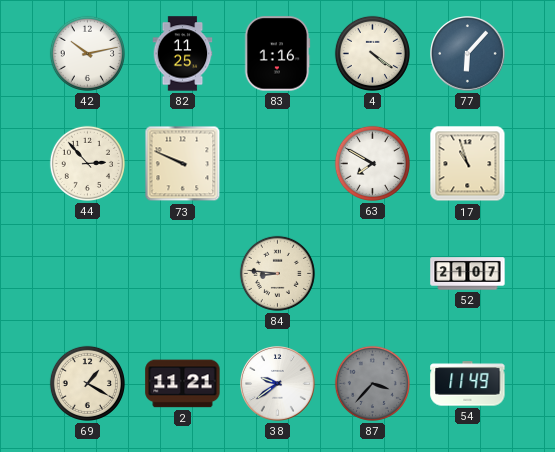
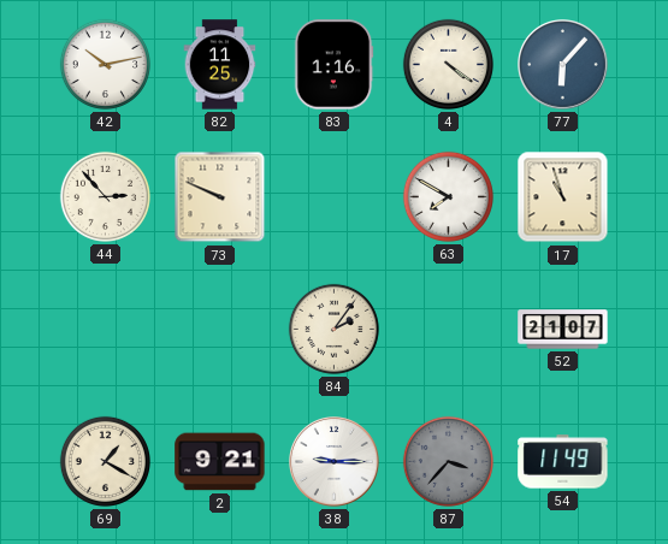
84: 8:46 -> 2:06
2: 11:21 -> 9:21
38: 9:39 -> 9:15
